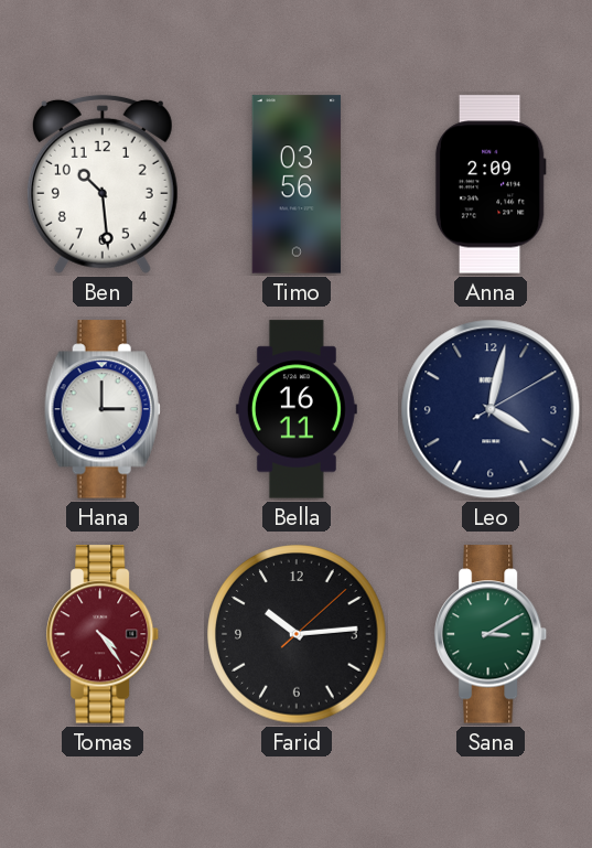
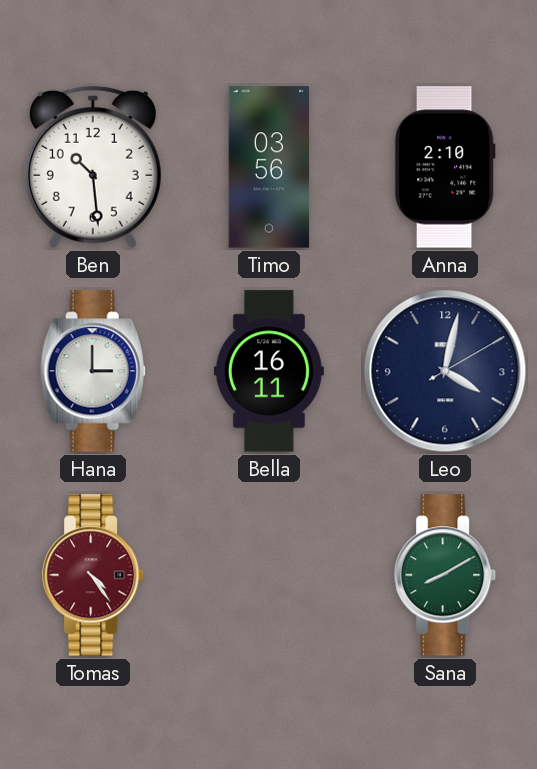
Anna: 2:09 -> 2:10
Farid: 10:14 -> none
Sana: 3:10 -> 8:10
